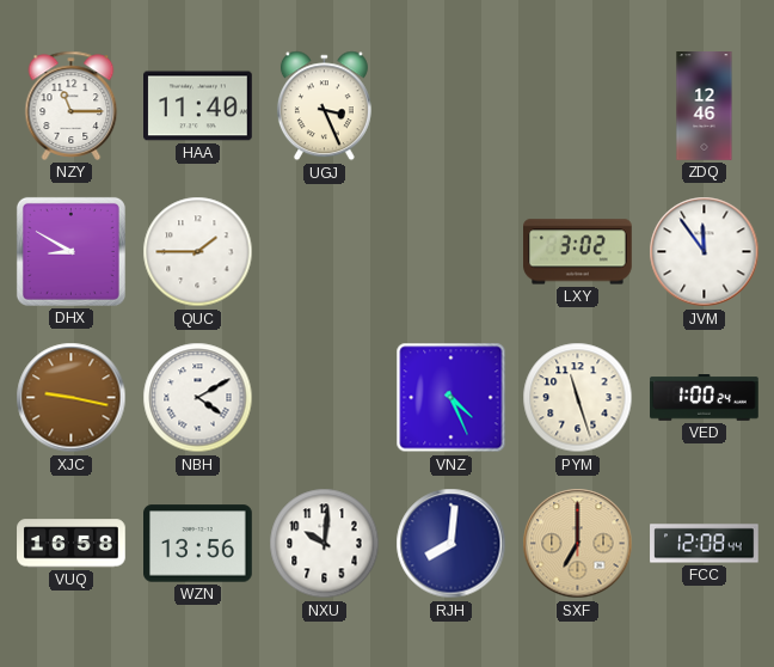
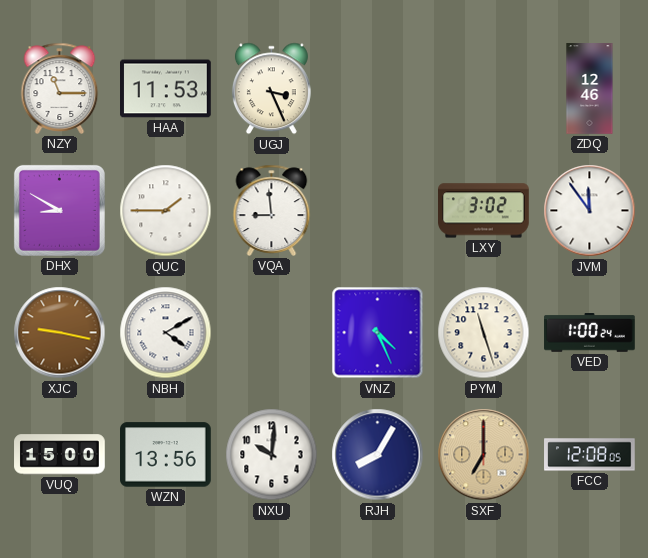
HAA: 11:40 -> 11:53
VQA: none -> 8:59
VUQ: 16:58 -> 15:00
RJH: 8:01 -> 8:05
FCC: 12:08:44 -> 12:08:05
